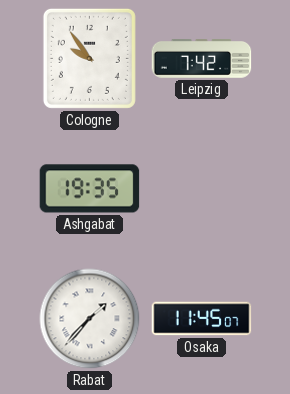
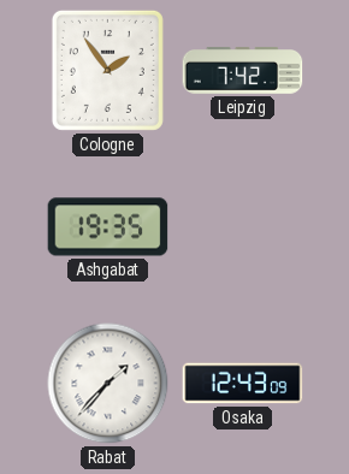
Cologne: 9:54 -> 1:54
Osaka: 11:45 -> 12:43
